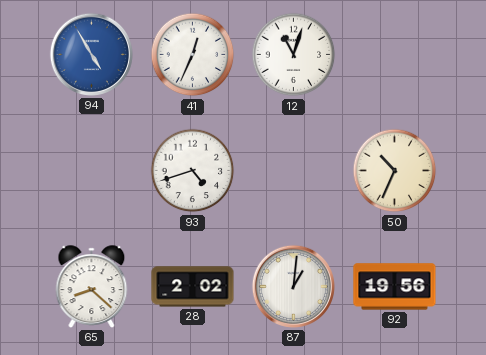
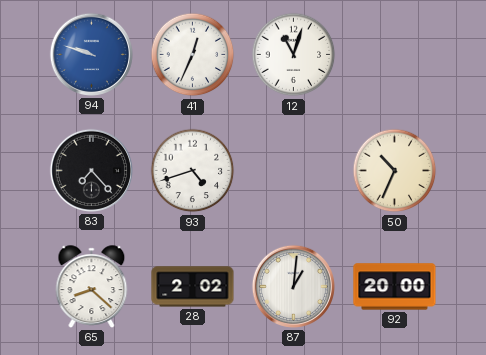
94: 4:55 -> 9:48
83: none -> 7:23
92: 19:56 -> 20:00
